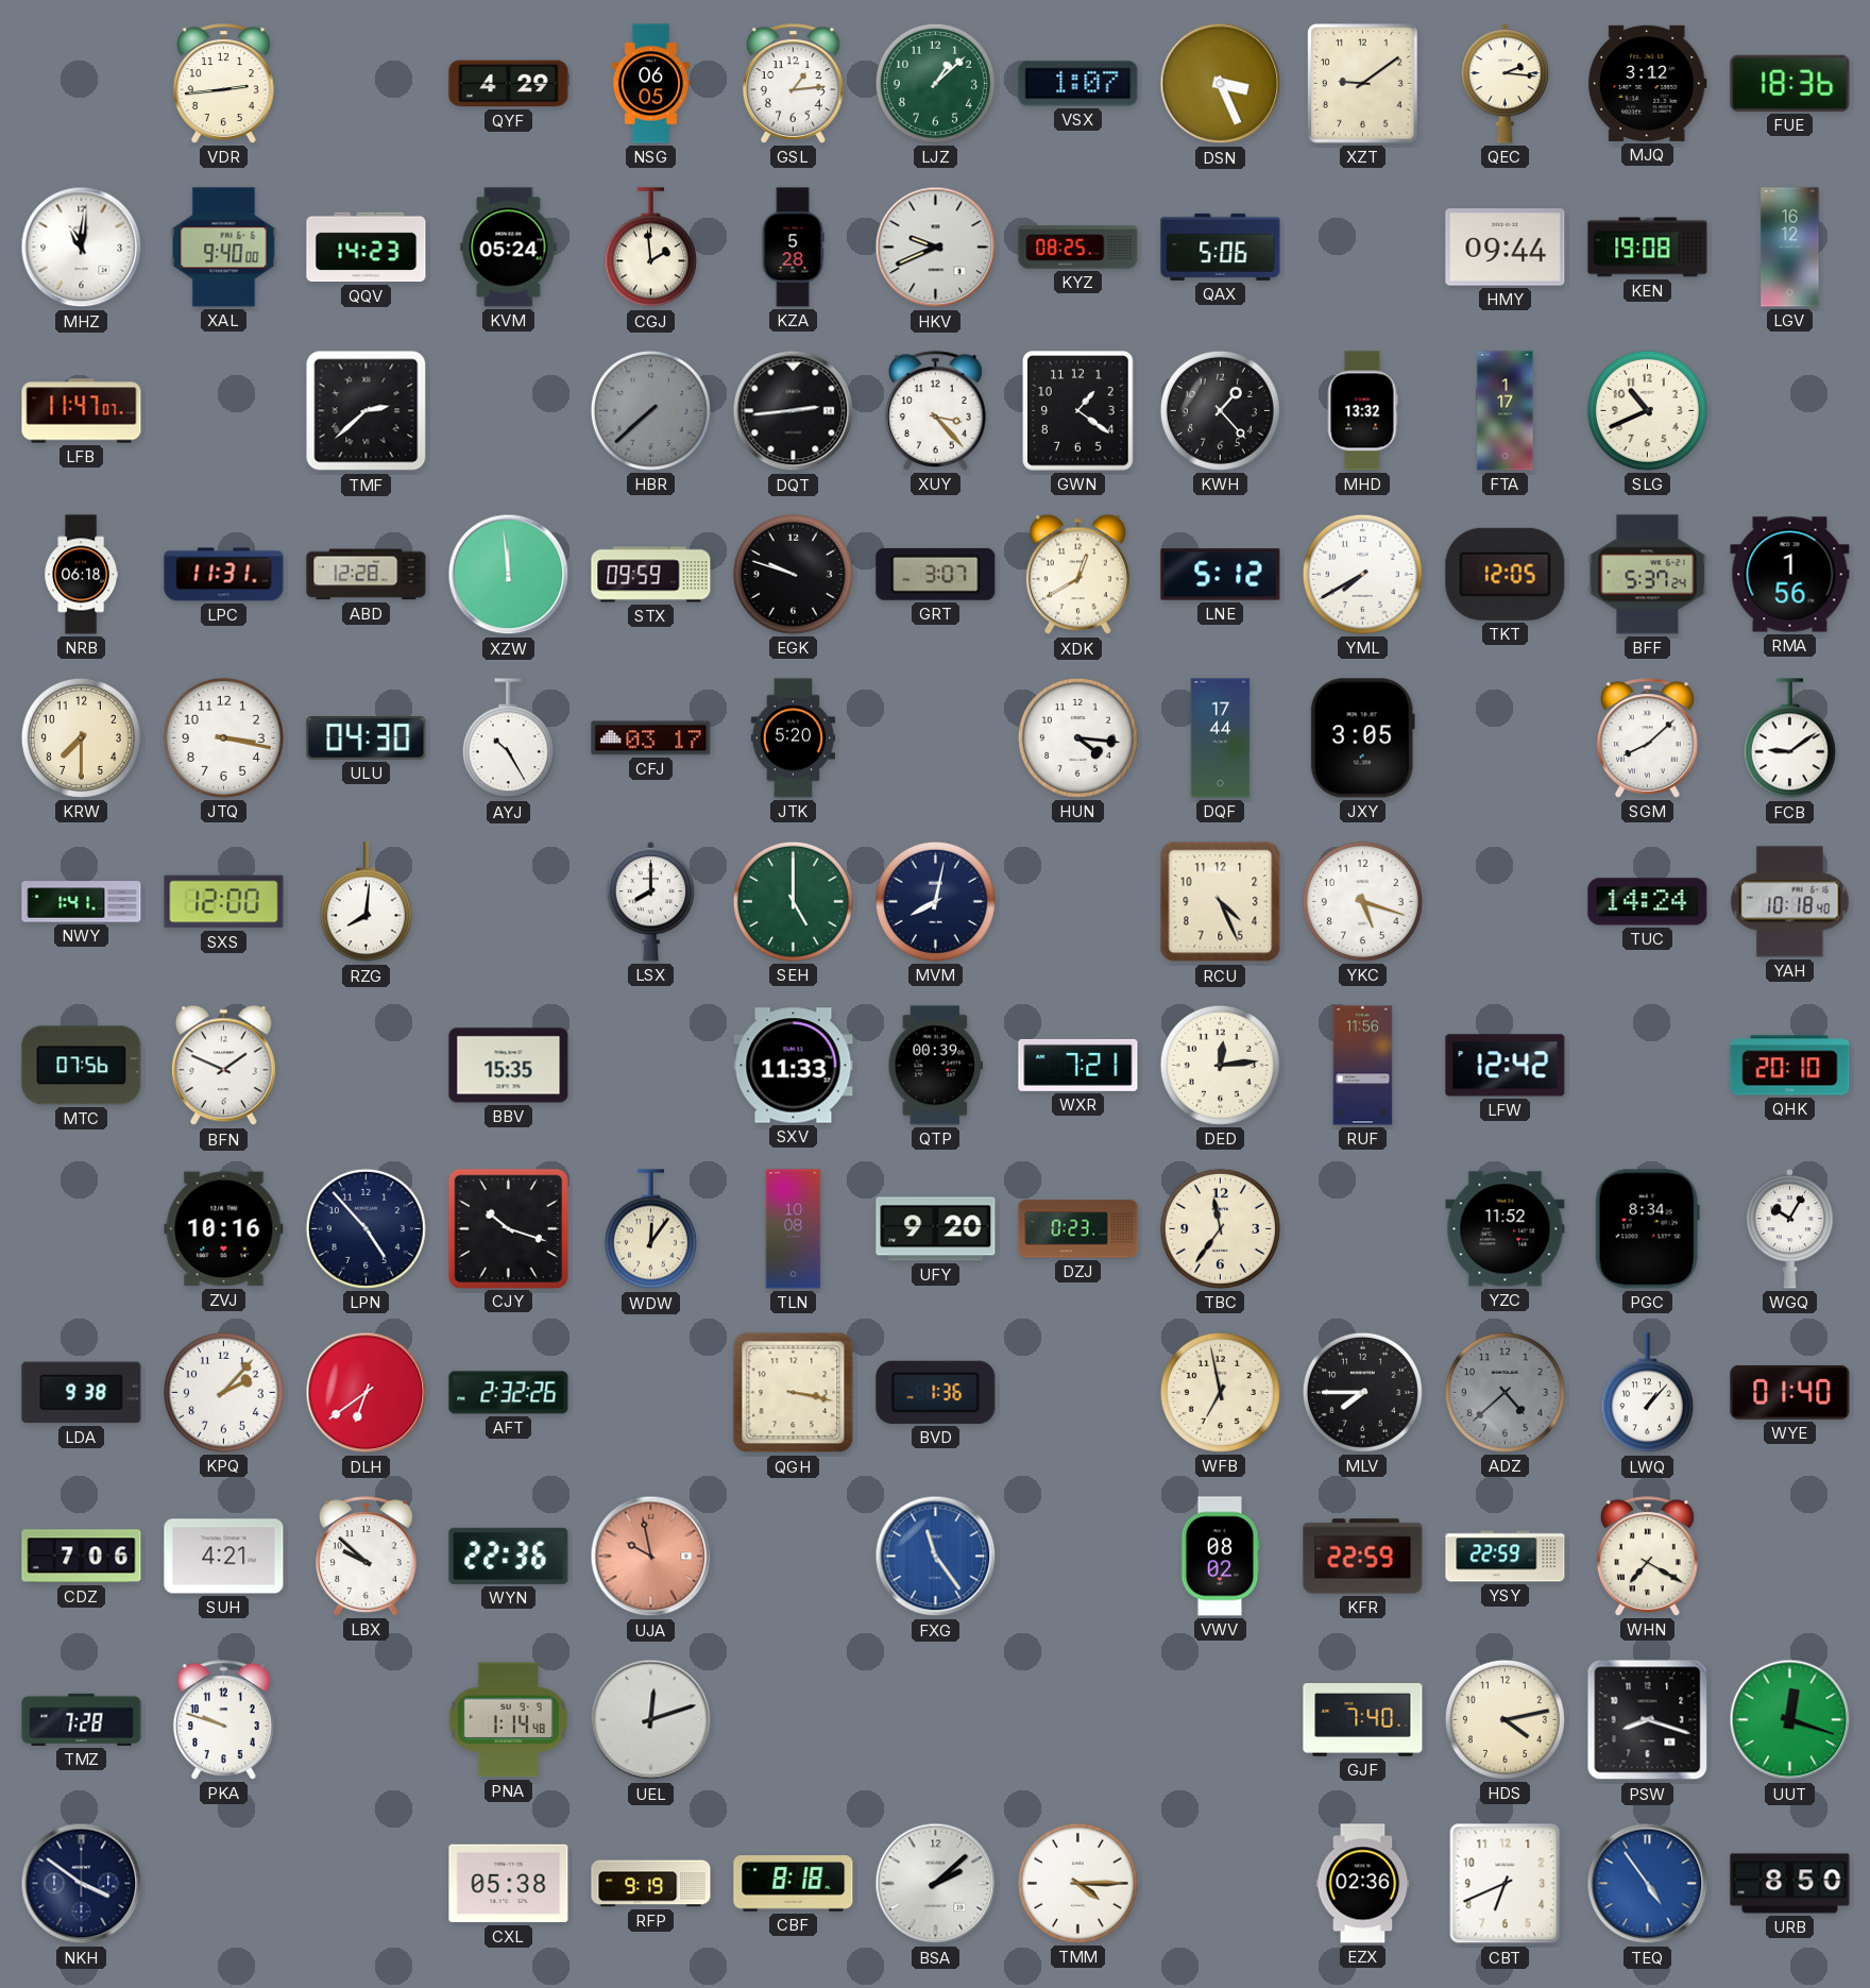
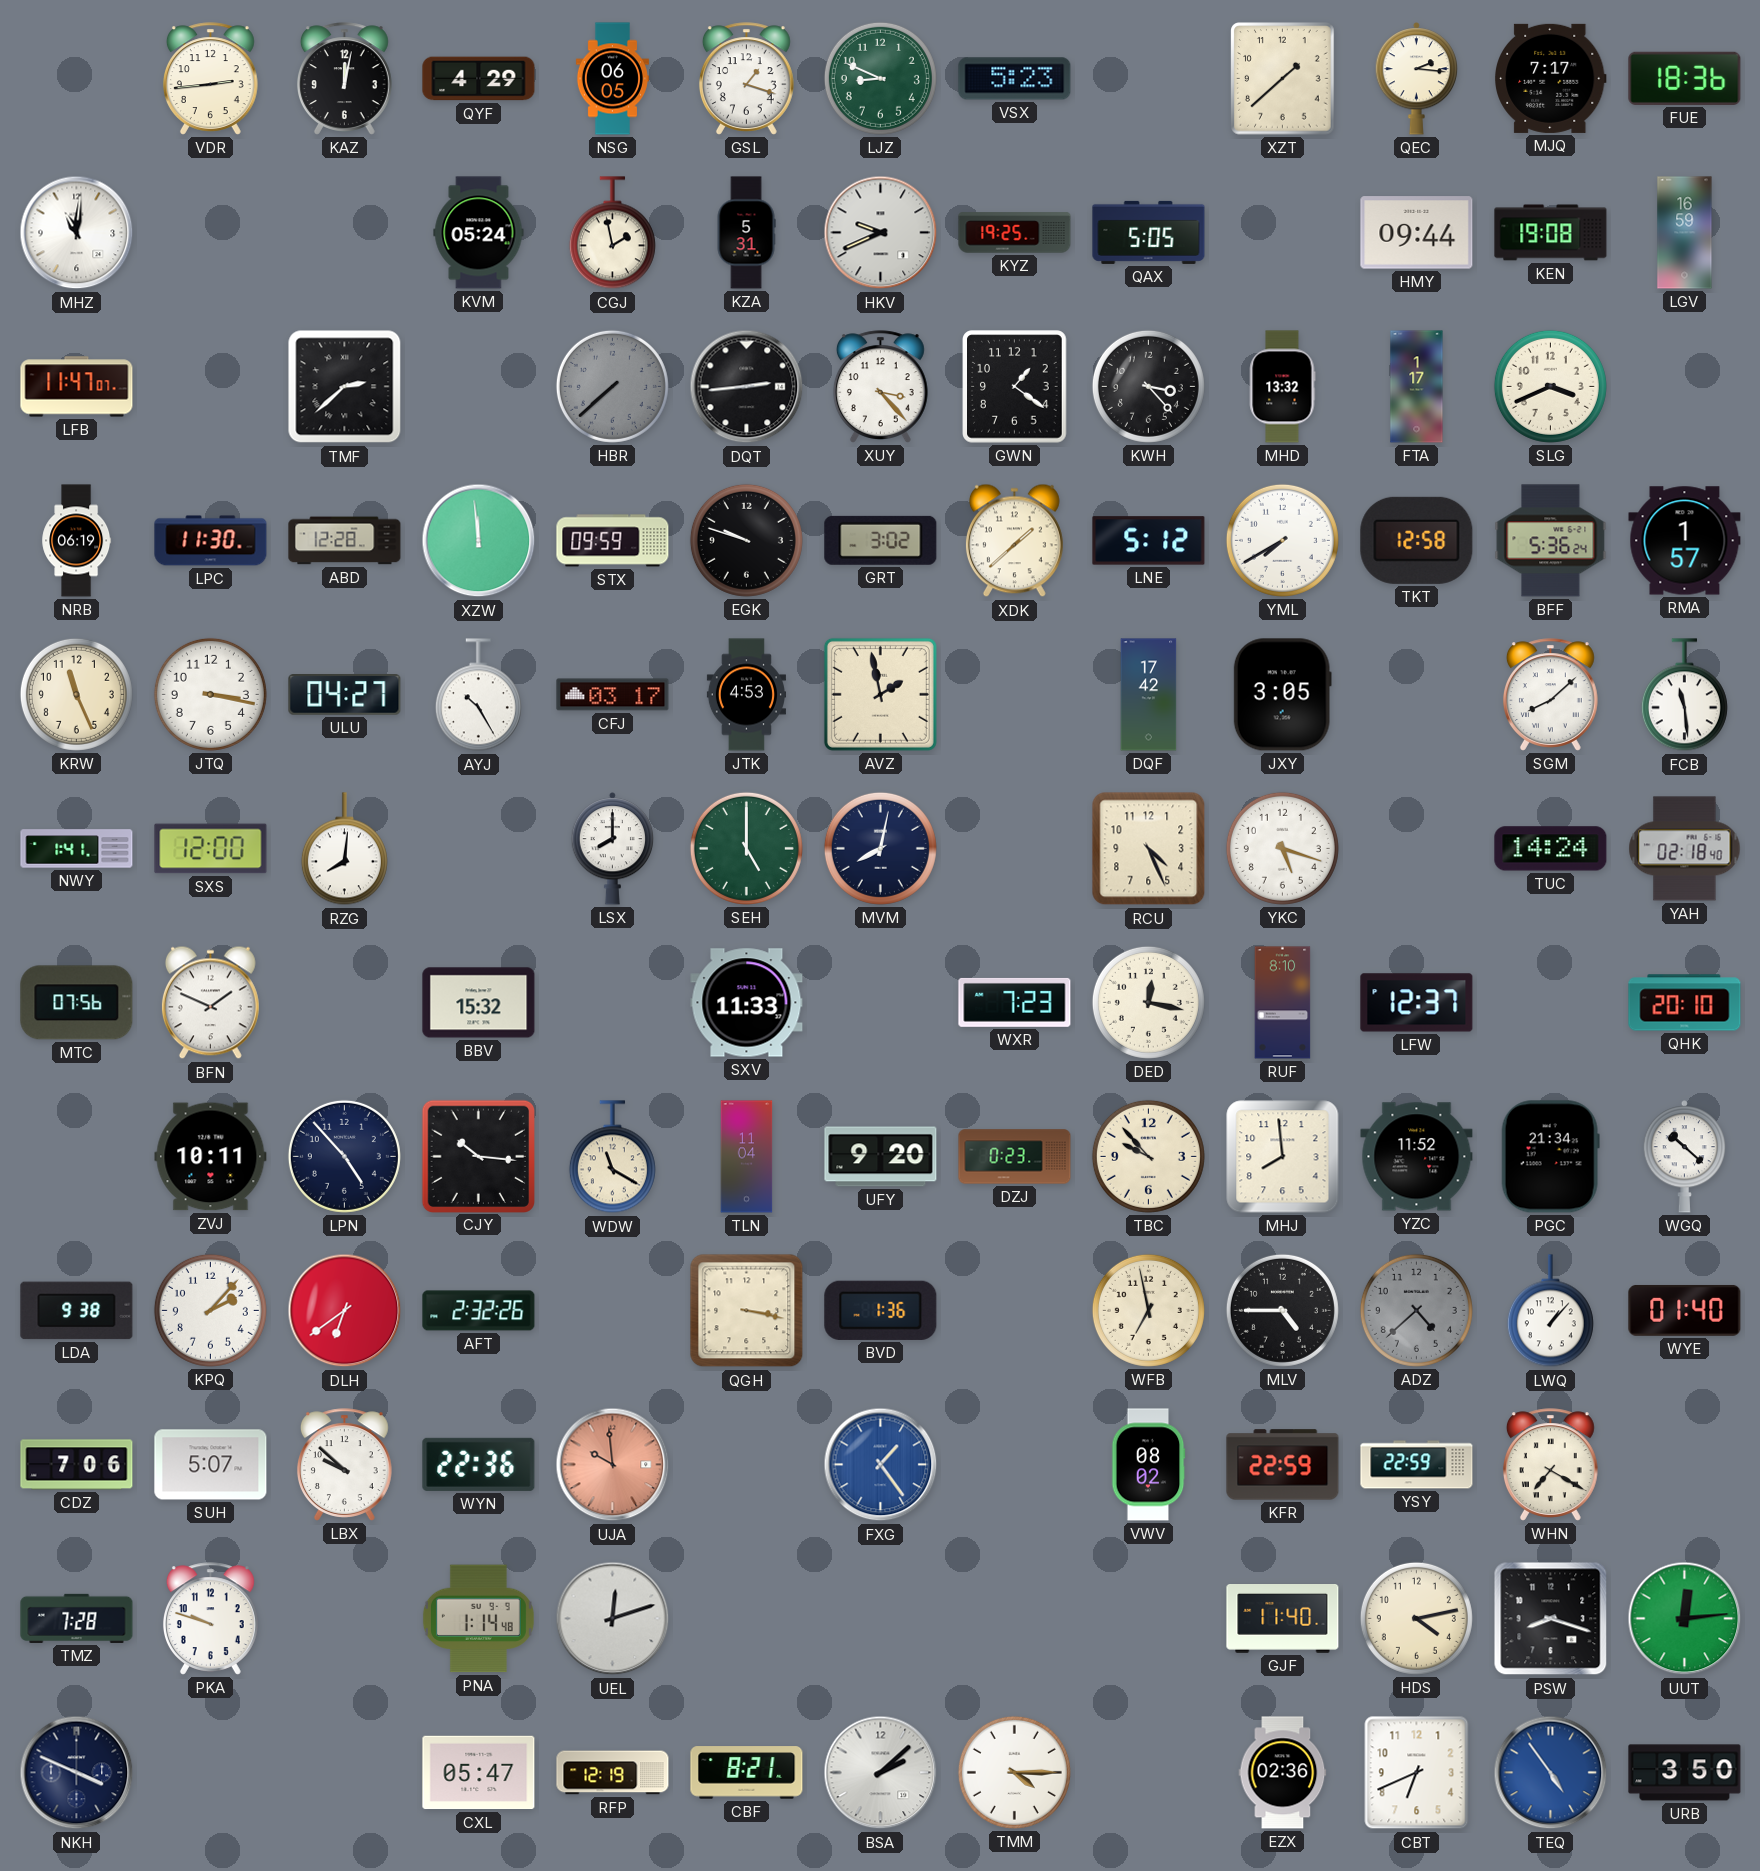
KAZ: none -> 12:02
GSL: 1:14 -> 1:18
LJZ: 1:08 -> 8:49
VSX: 1:07 -> 5:23
DSN: 3:26 -> none
XZT: 9:09 -> 1:38
MJQ: 3:12 -> 7:17
XAL: 9:40 -> none
QQV: 14:23 -> none
CGJ: 1:59 -> 1:58
KZA: 5:28 -> 5:31
KYZ: 08:25 -> 19:25
QAX: 5:06 -> 5:05
LGV: 16:12 -> 16:59
KWH: 1:23 -> 3:23
SLG: 10:41 -> 3:41
NRB: 06:18 -> 06:19
LPC: 11:31 -> 11:30
GRT: 3:07 -> 3:02
XDK: 12:40 -> 1:38
TKT: 12:05 -> 12:58
BFF: 5:37 -> 5:36
RMA: 1:56 -> 1:57
KRW: 7:30 -> 11:26
ULU: 04:30 -> 04:27
JTK: 5:20 -> 4:53
AVZ: none -> 1:58
HUN: 4:16 -> none
DQF: 17:44 -> 17:42
FCB: 9:09 -> 11:29
YAH: 10:18 -> 02:18
BBV: 15:35 -> 15:32
QTP: 00:39 -> none
WXR: 7:21 -> 7:23
DED: 12:14 -> 12:17
RUF: 11:56 -> 8:10
LFW: 12:42 -> 12:37
ZVJ: 10:16 -> 10:11
CJY: 10:18 -> 10:16
WDW: 12:06 -> 11:20
TLN: 10:08 -> 11:04
TBC: 11:36 -> 9:53
MHJ: none -> 7:59
PGC: 8:34 -> 21:34
WGQ: 10:05 -> 10:22
MLV: 7:45 -> 4:45
SUH: 4:21 -> 5:07
UJA: 9:58 -> 9:59
FXG: 11:24 -> 1:24
GJF: 7:40 -> 11:40
UUT: 12:18 -> 12:14
NKH: 3:51 -> 3:49
CXL: 05:38 -> 05:47
RFP: 9:19 -> 12:19
CBF: 8:18 -> 8:21
URB: 8:50 -> 3:50
